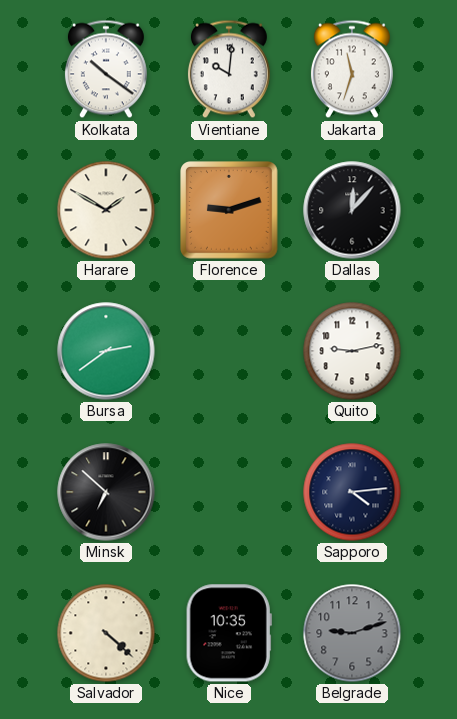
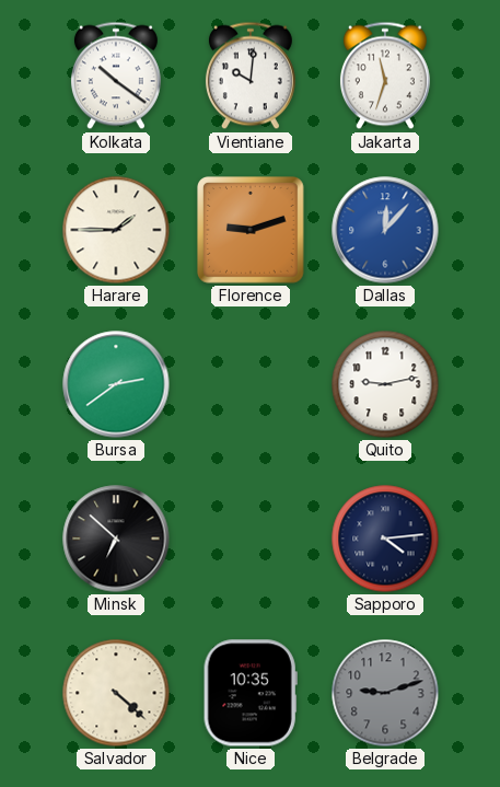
Harare: 1:50 -> 1:45
Dallas dial: black -> blue
